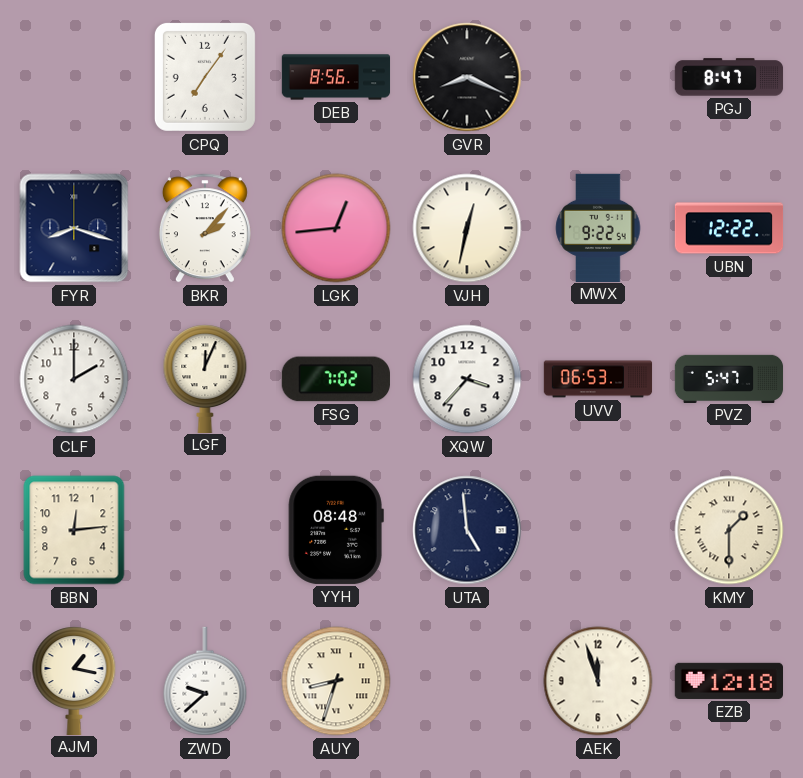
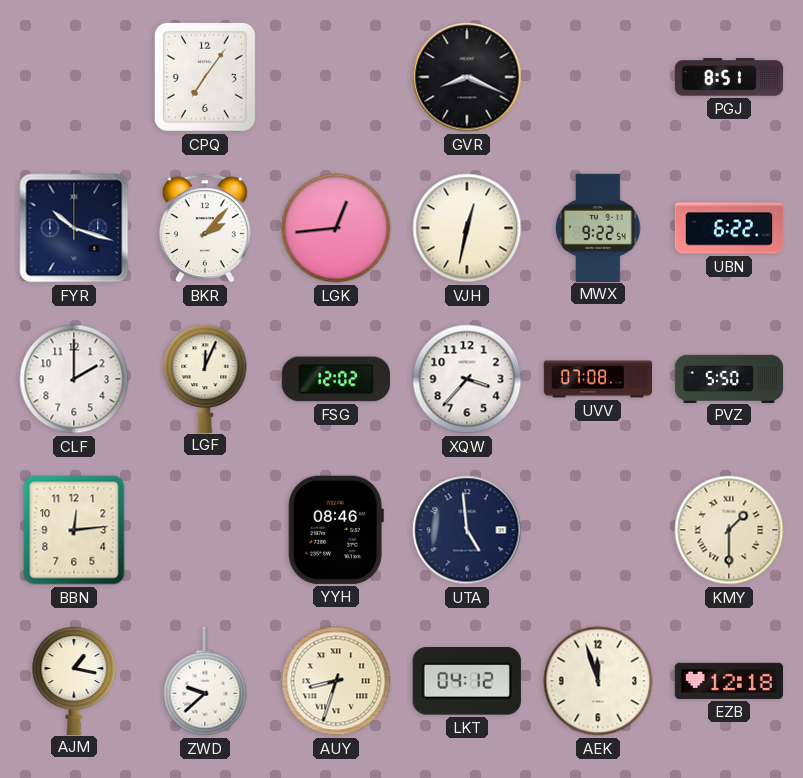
DEB: 8:56 -> none
PGJ: 8:47 -> 8:51
FYR: 8:18 -> 10:18
UBN: 12:22 -> 6:22
FSG: 7:02 -> 12:02
UVV: 06:53 -> 07:08
PVZ: 5:47 -> 5:50
YYH: 08:48 -> 08:46
LKT: none -> 04:12
